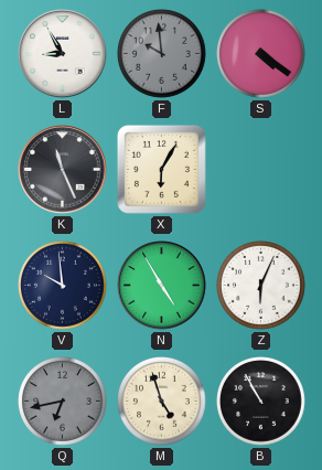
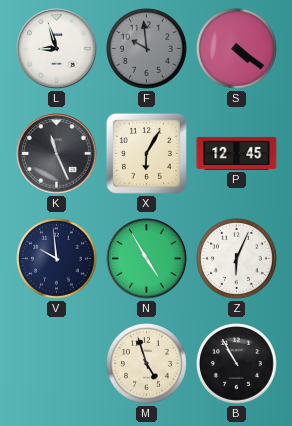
L: 8:55 -> 8:57
P: none -> 12:45
Q: 6:43 -> none
